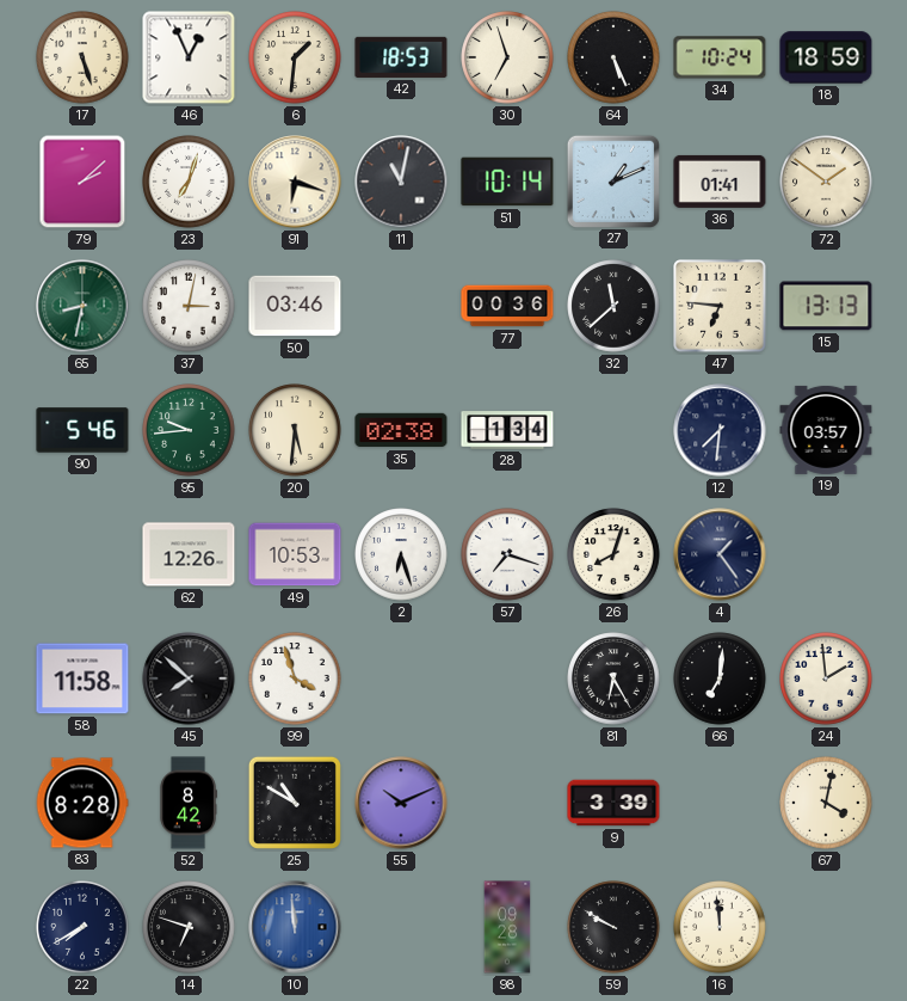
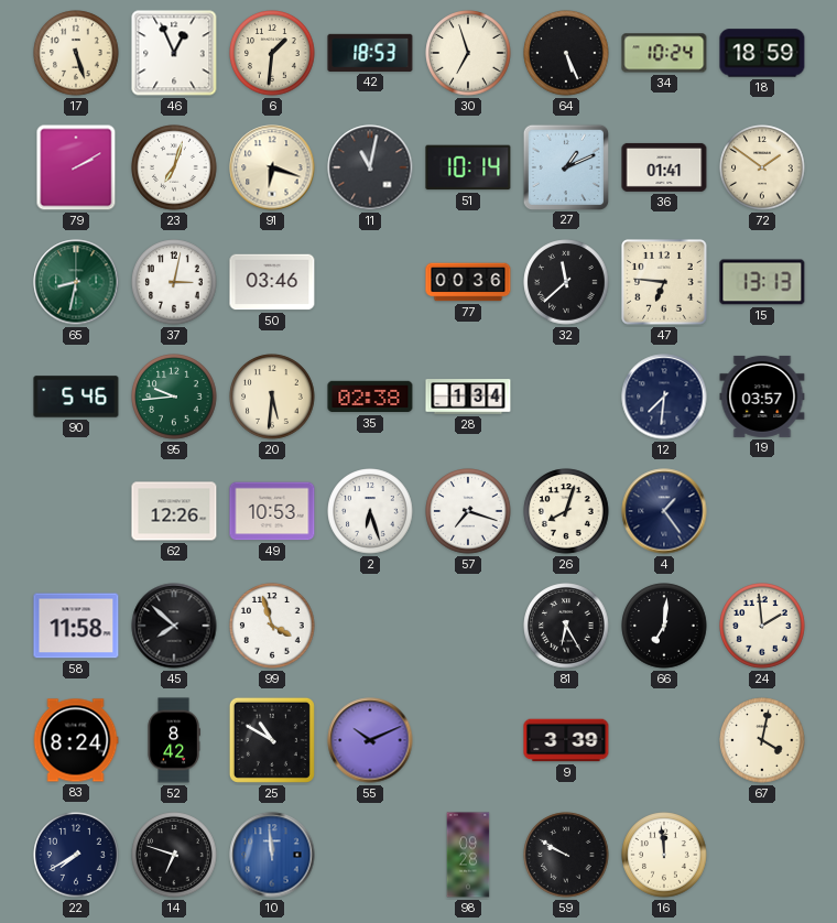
79: 2:08 -> 2:10
83: 8:28 -> 8:24
